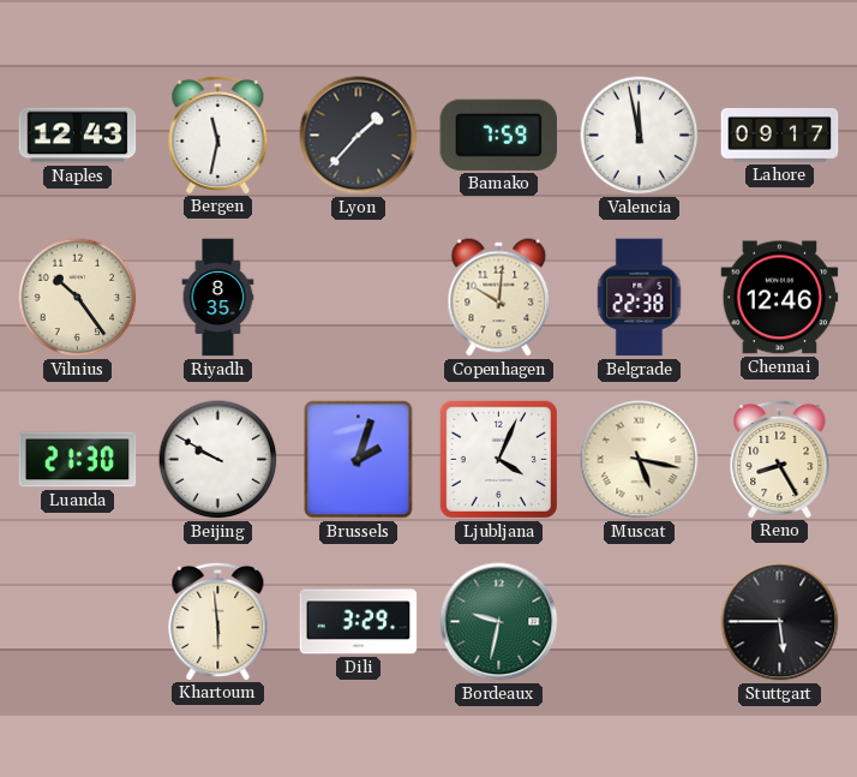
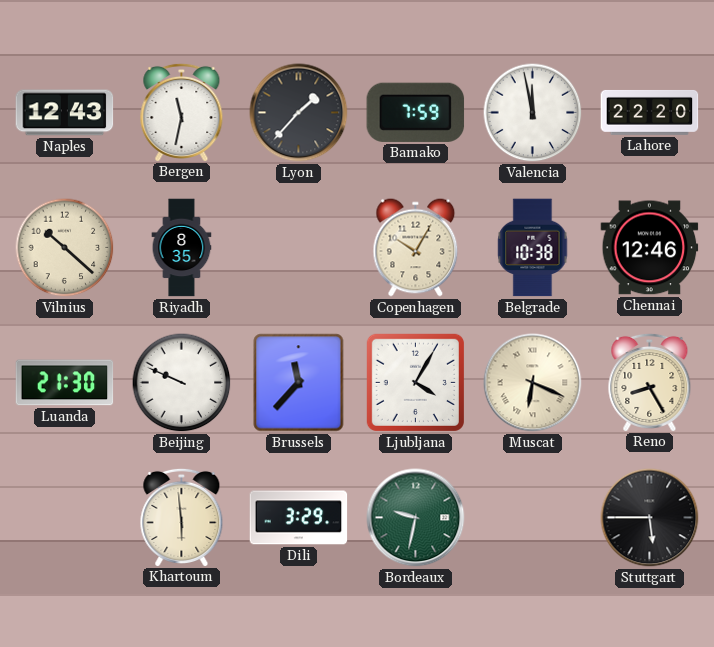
Lahore: 09:17 -> 22:20
Vilnius: 10:24 -> 10:22
Copenhagen: 10:01 -> 10:05
Belgrade: 22:38 -> 10:38
Beijing: 9:50 -> 9:49
Brussels: 2:03 -> 11:37
Ljubljana: 4:04 -> 4:05
Muscat: 5:17 -> 6:19
